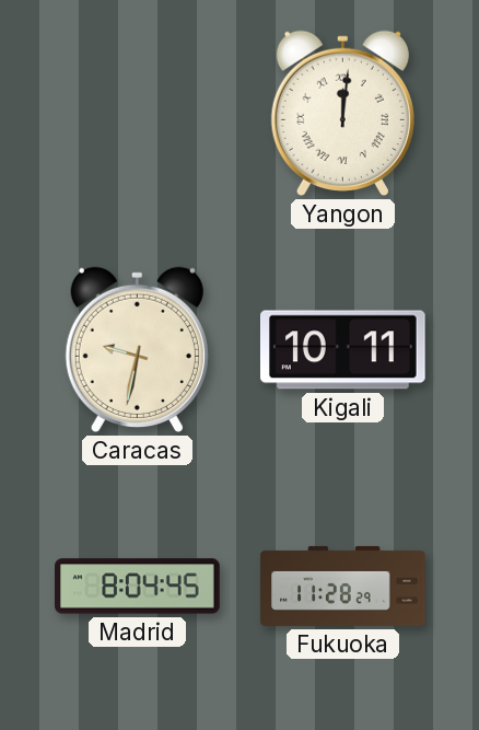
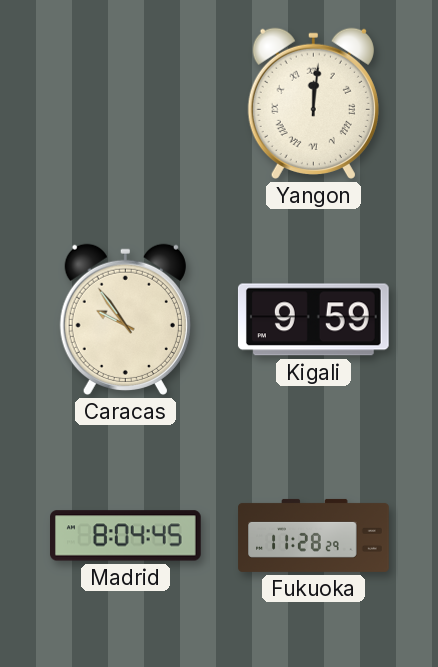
Caracas: 9:32 -> 9:54
Kigali: 10:11 -> 9:59
